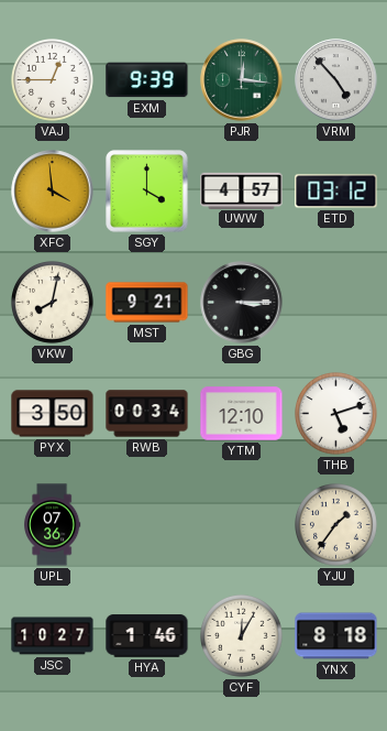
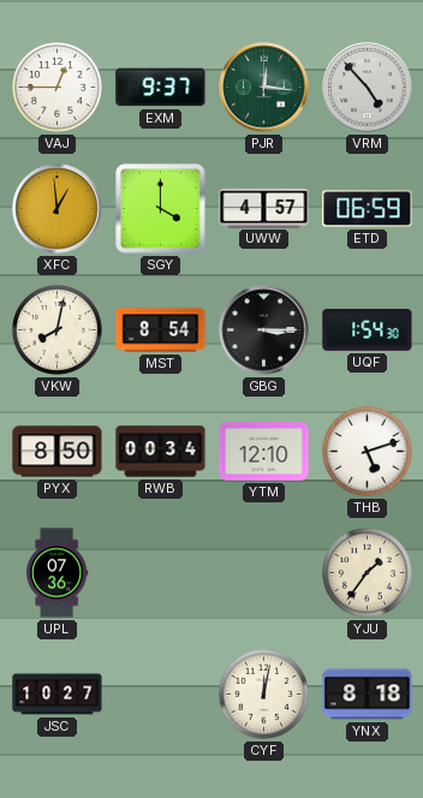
EXM: 9:39 -> 9:37
XFC: 3:59 -> 12:59
ETD: 03:12 -> 06:59
MST: 9:21 -> 8:54
UQF: none -> 1:54
PYX: 3:50 -> 8:50
HYA: 1:46 -> none
CYF: 12:05 -> 12:02
